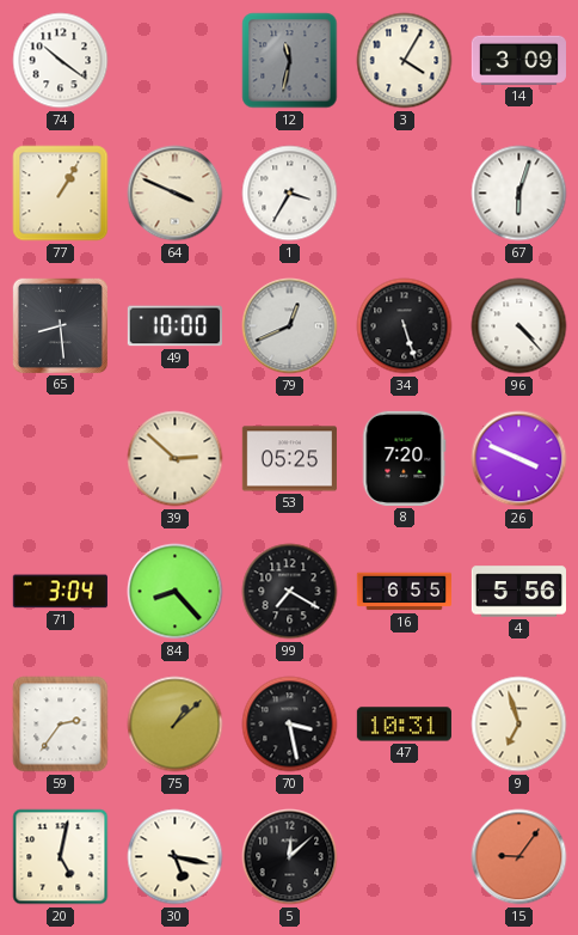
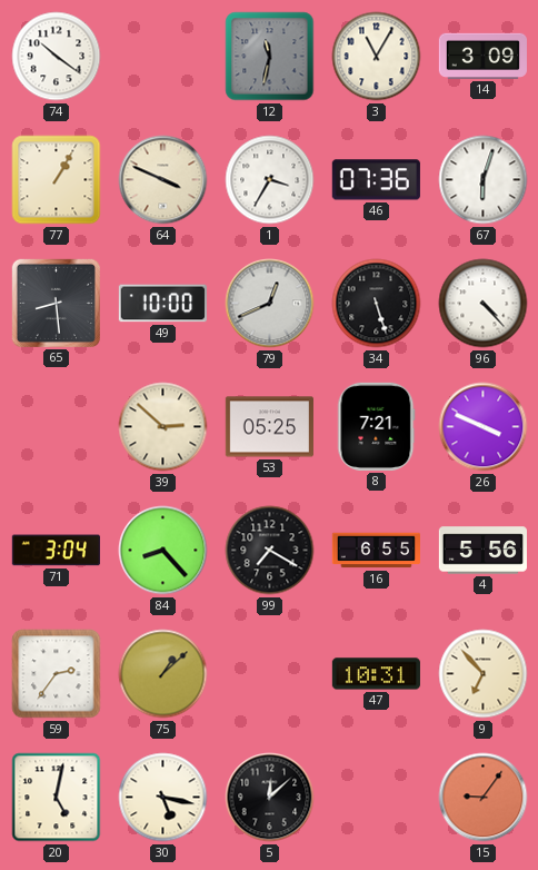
3: 4:05 -> 11:05
46: none -> 07:36
8: 7:20 -> 7:21
70: 3:28 -> none
9: 6:57 -> 6:53
